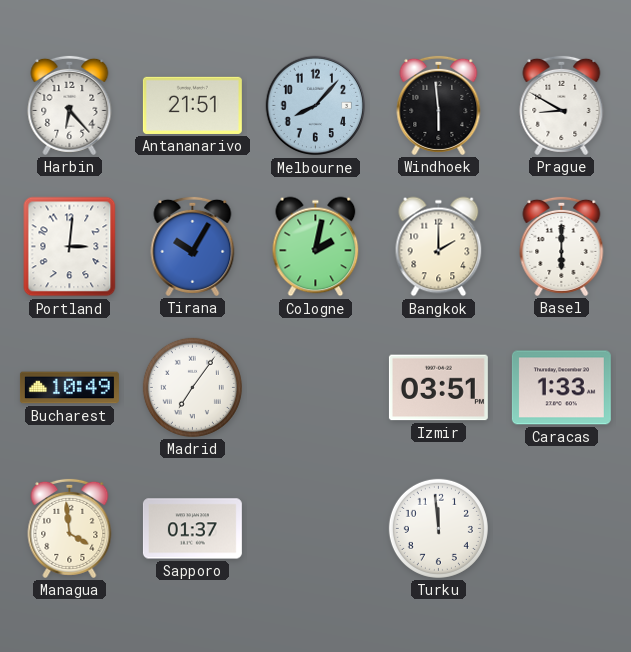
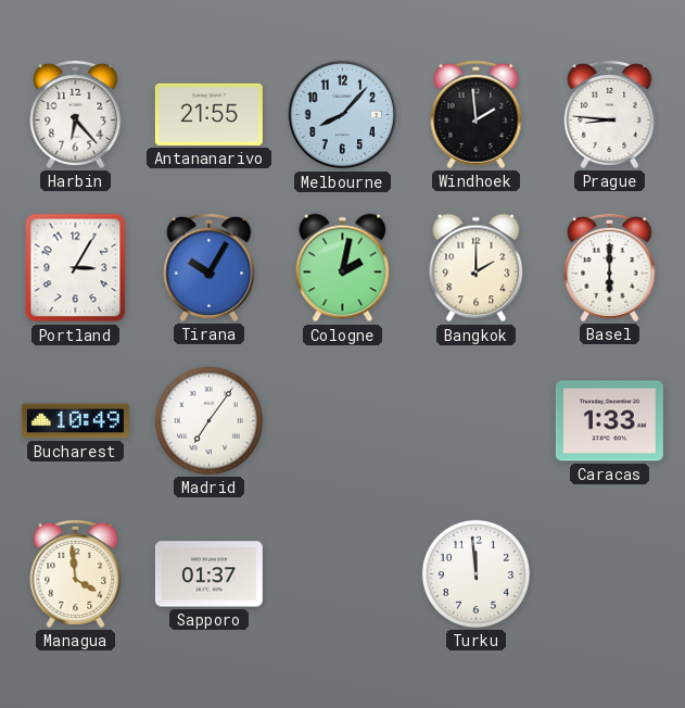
Antananarivo: 21:51 -> 21:55
Windhoek: 5:59 -> 1:59
Prague: 8:50 -> 8:46
Portland: 3:01 -> 3:05
Izmir: 03:51 -> none
